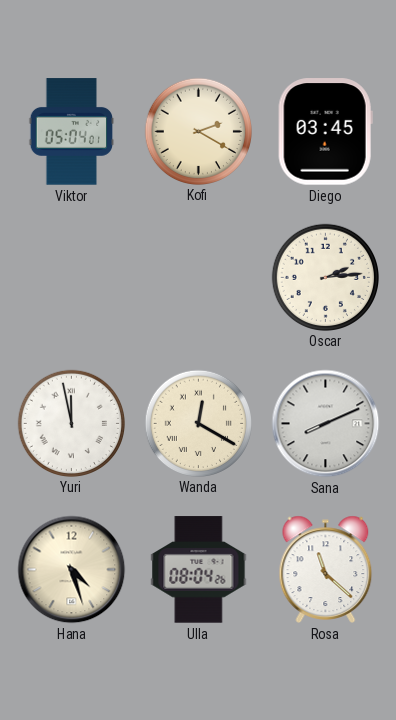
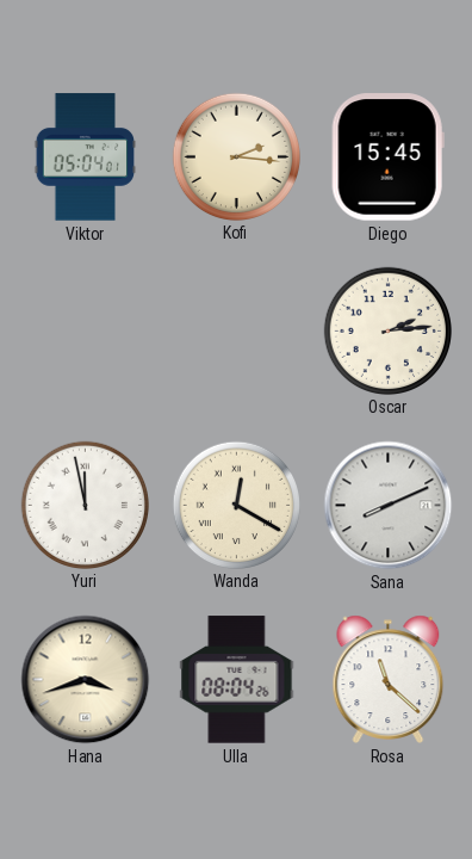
Kofi: 2:20 -> 2:16
Diego: 03:45 -> 15:45
Hana: 4:27 -> 3:42
